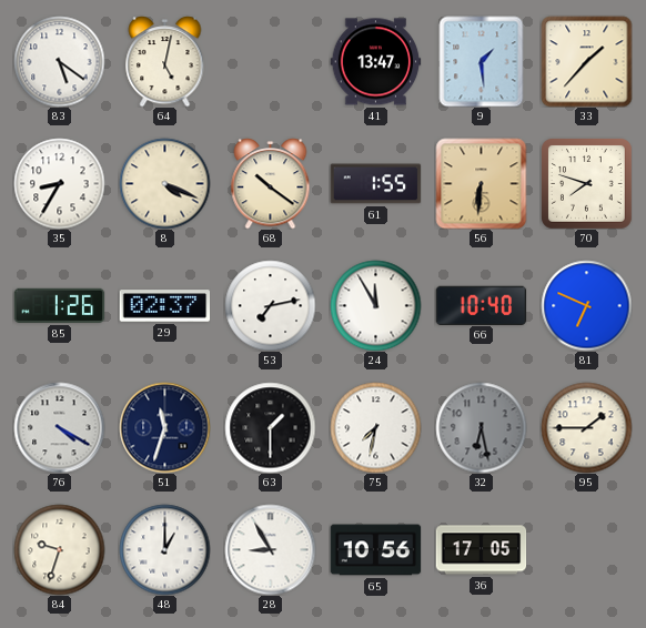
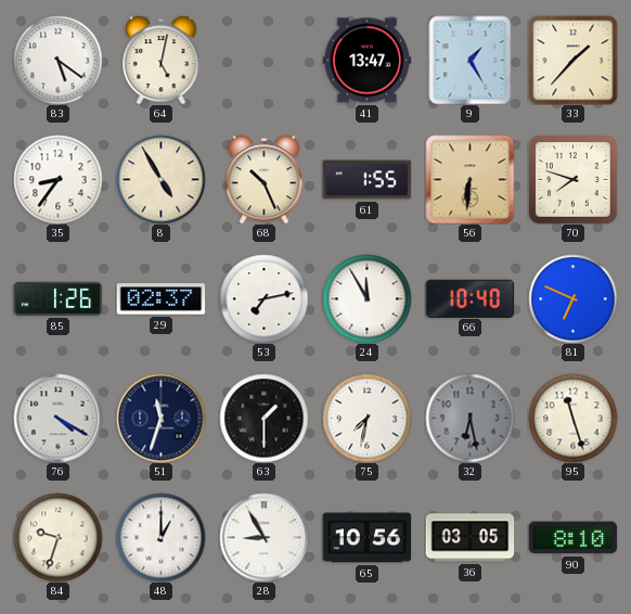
9: 1:29 -> 1:25
35: 8:35 -> 8:36
8: 4:19 -> 4:55
68: 10:21 -> 10:26
95: 1:45 -> 11:27
36: 17:05 -> 03:05
90: none -> 8:10
